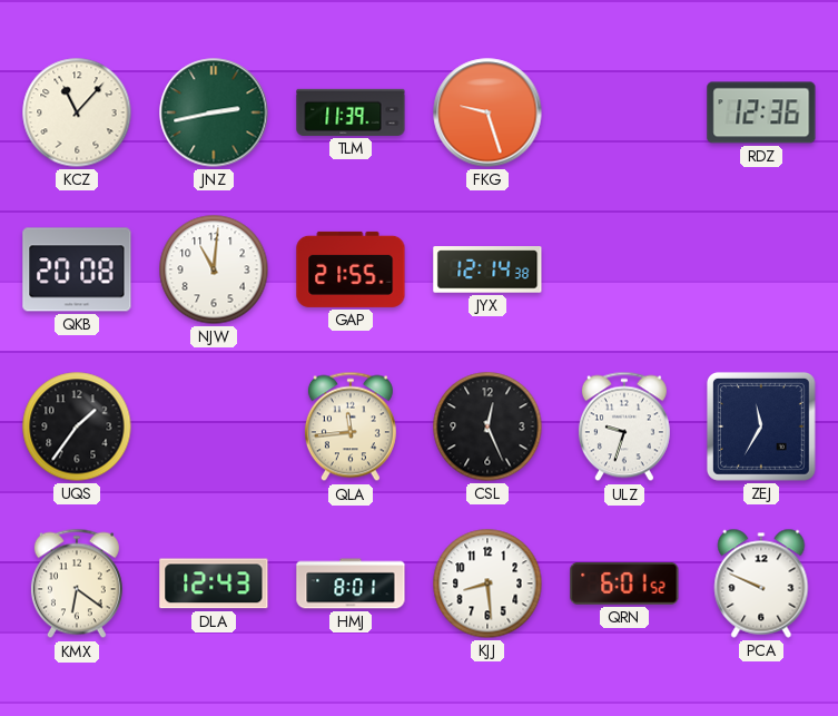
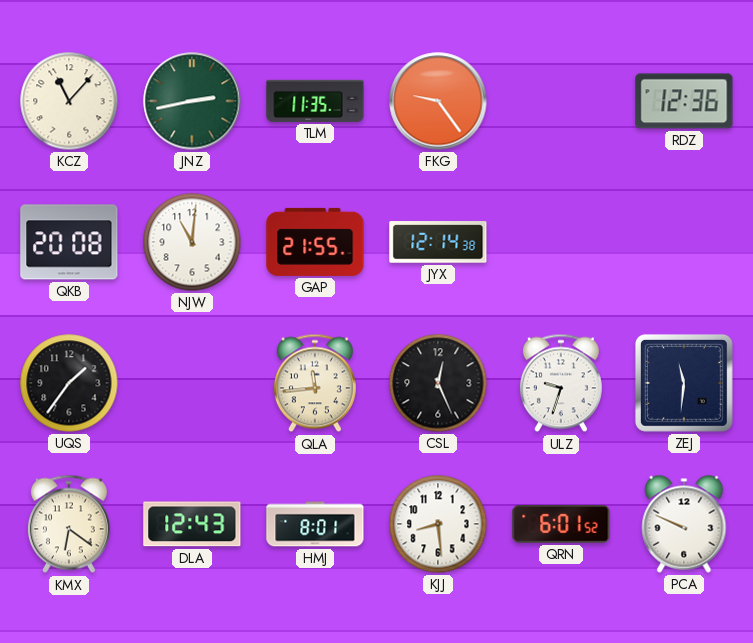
TLM: 11:39 -> 11:35
FKG: 9:27 -> 9:24
ZEJ: 11:35 -> 11:31
